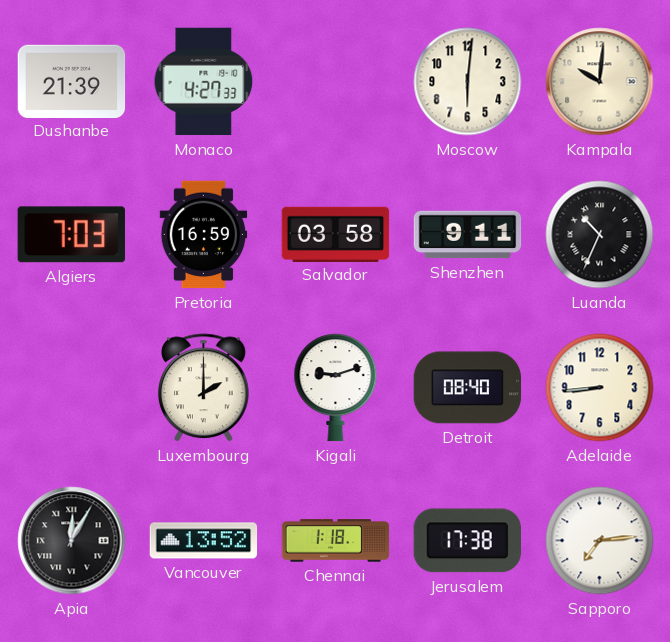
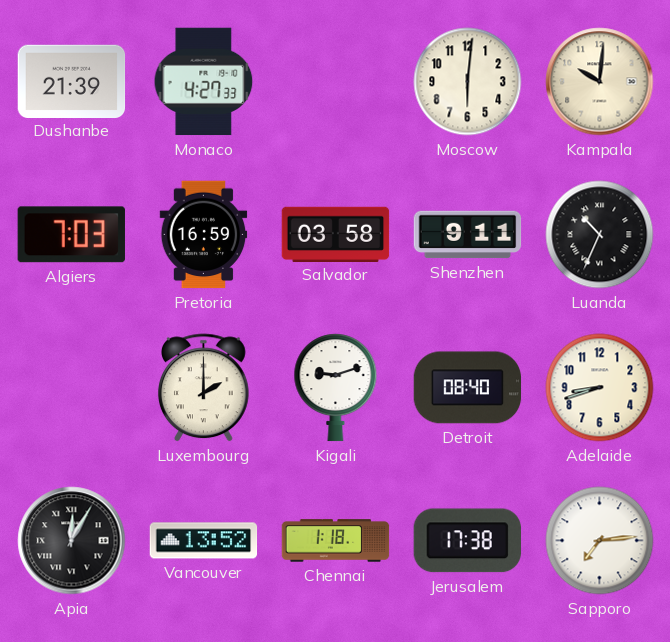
Adelaide: 8:44 -> 8:42
